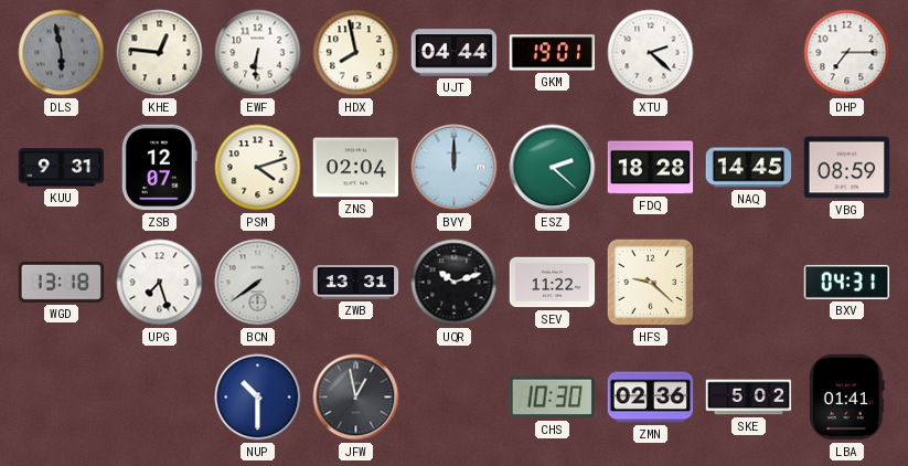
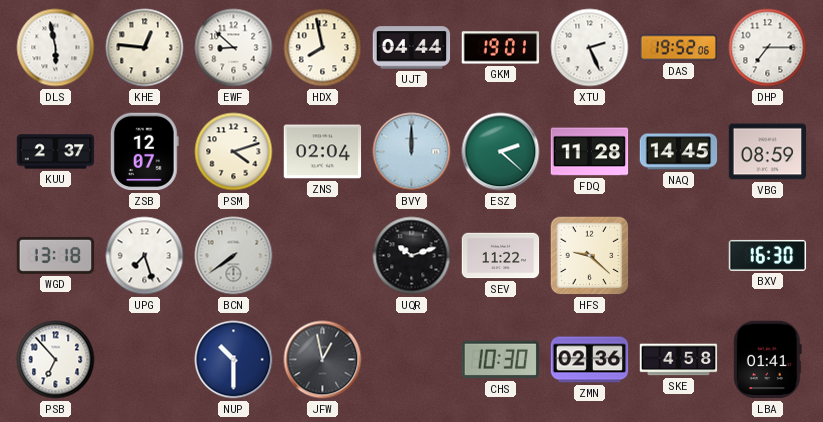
DLS dial: grey -> white
EWF: 6:31 -> 8:52
XTU: 2:22 -> 2:26
DAS: none -> 19:52
KUU: 9:31 -> 2:37
FDQ: 18:28 -> 11:28
ZWB: 13:31 -> none
BXV: 04:31 -> 16:30
PSB: none -> 6:53
SKE: 5:02 -> 4:58
